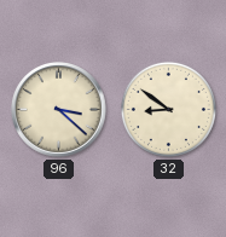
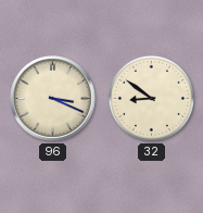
96: 3:22 -> 3:19
